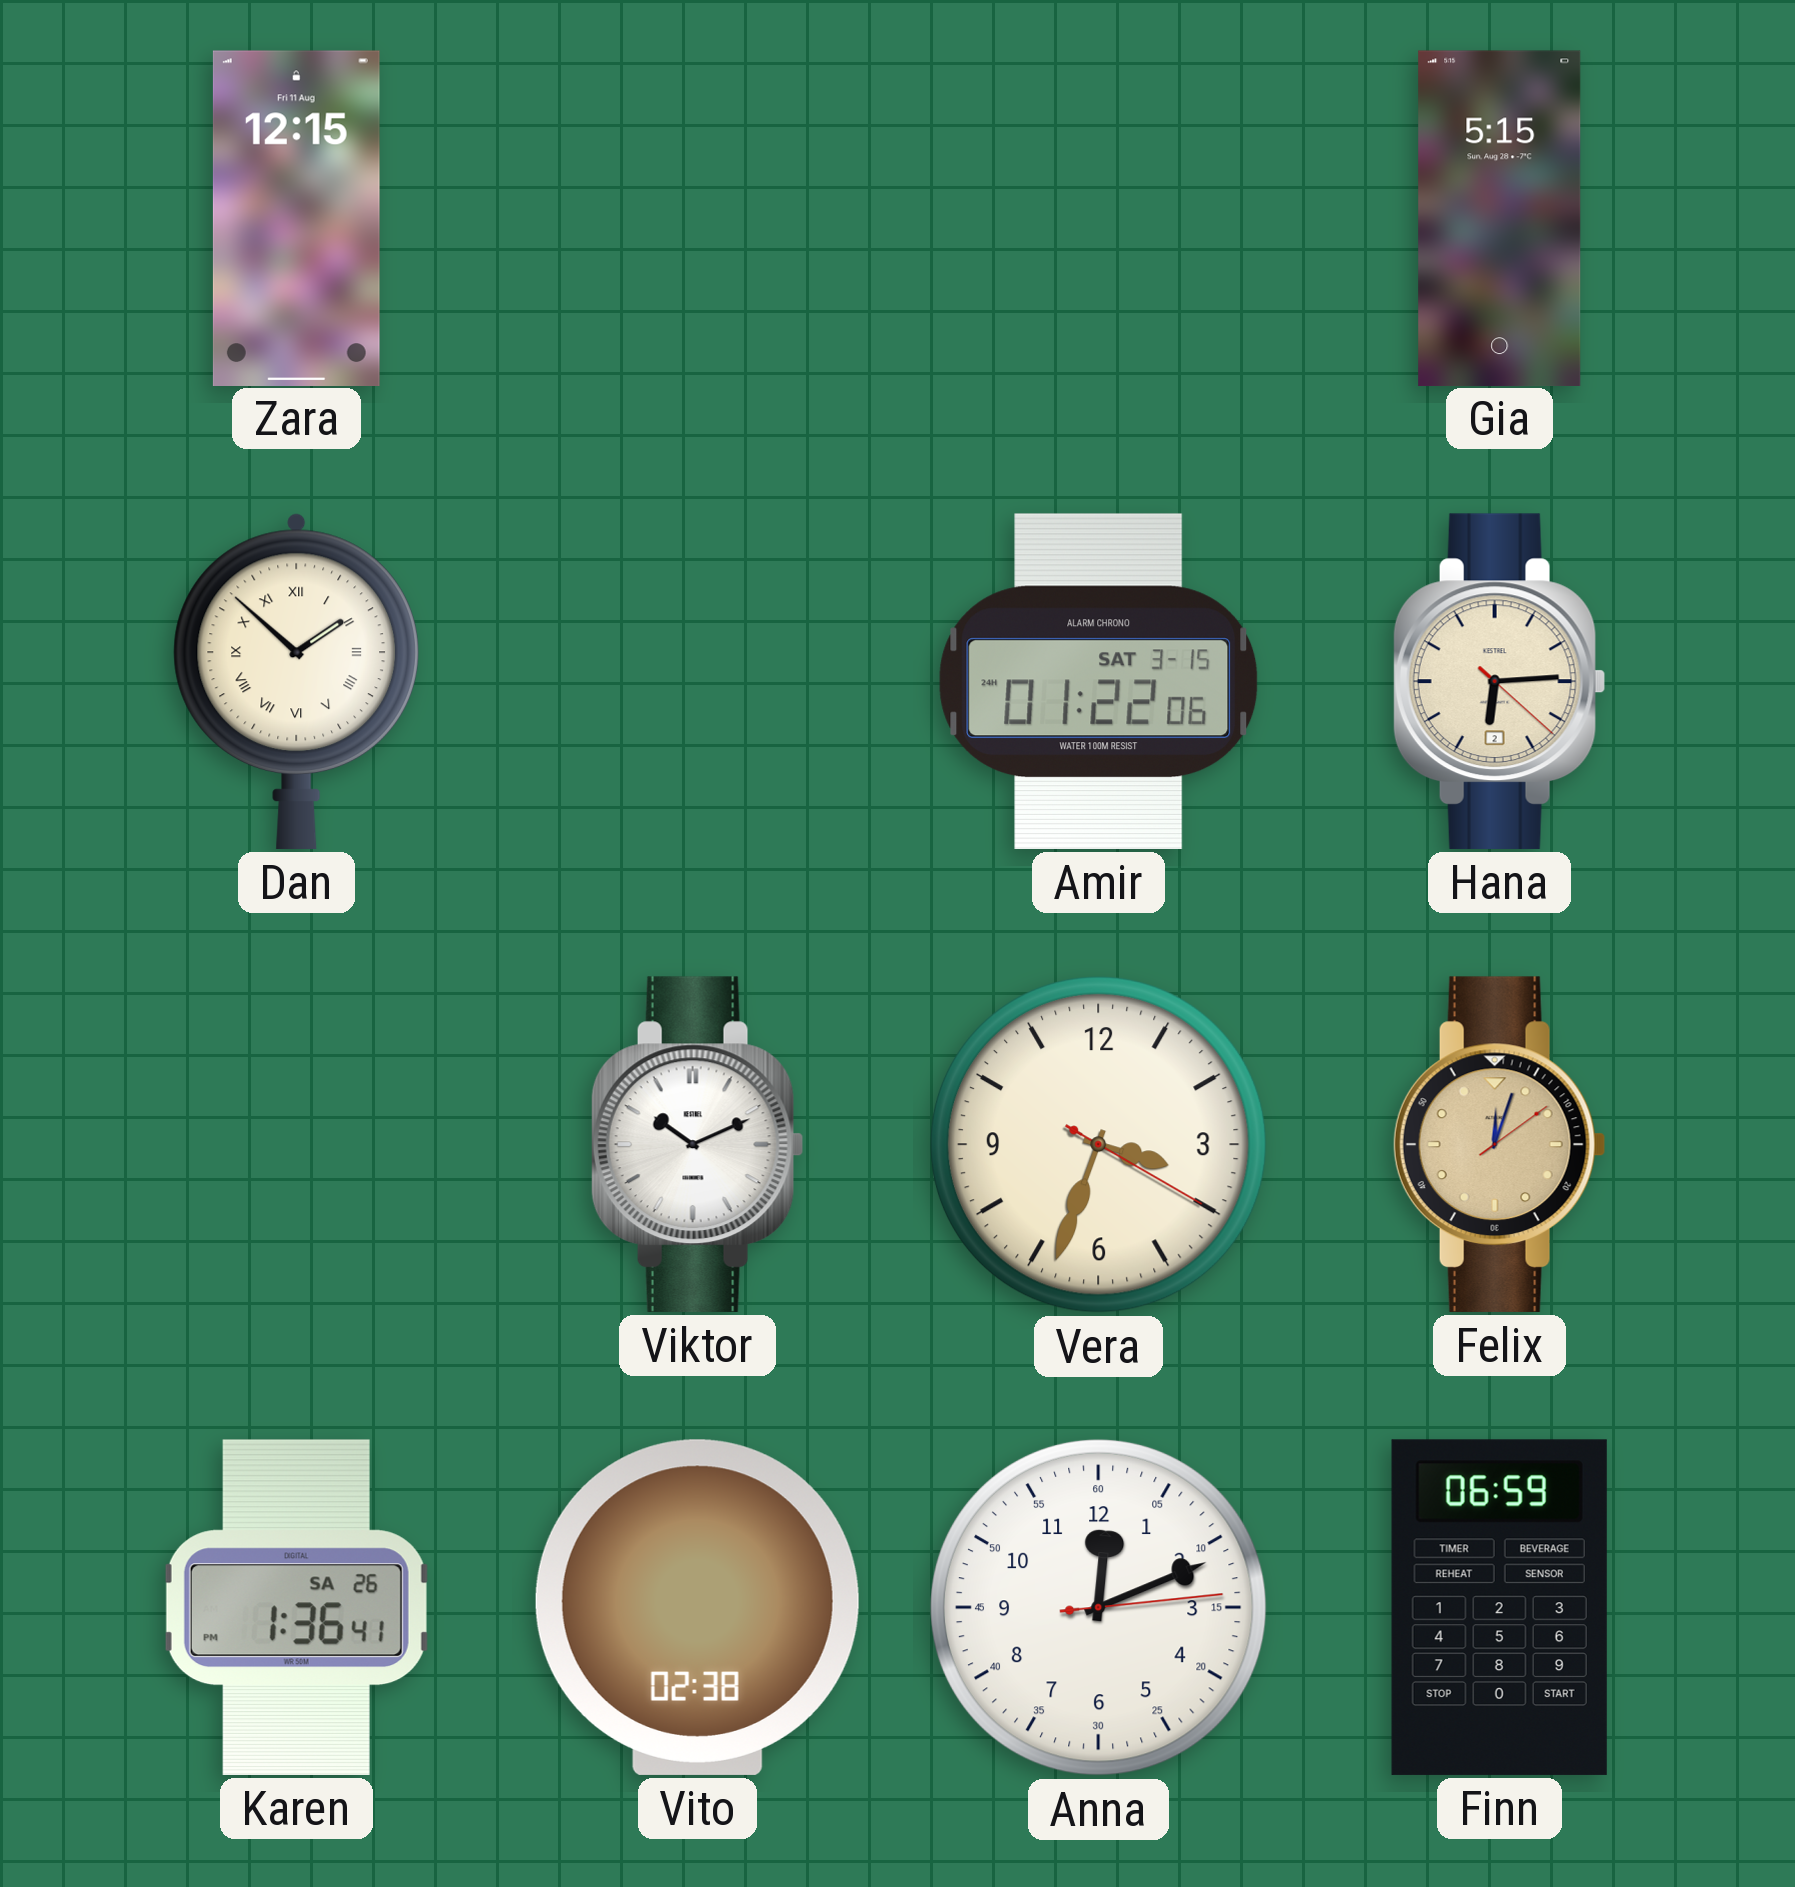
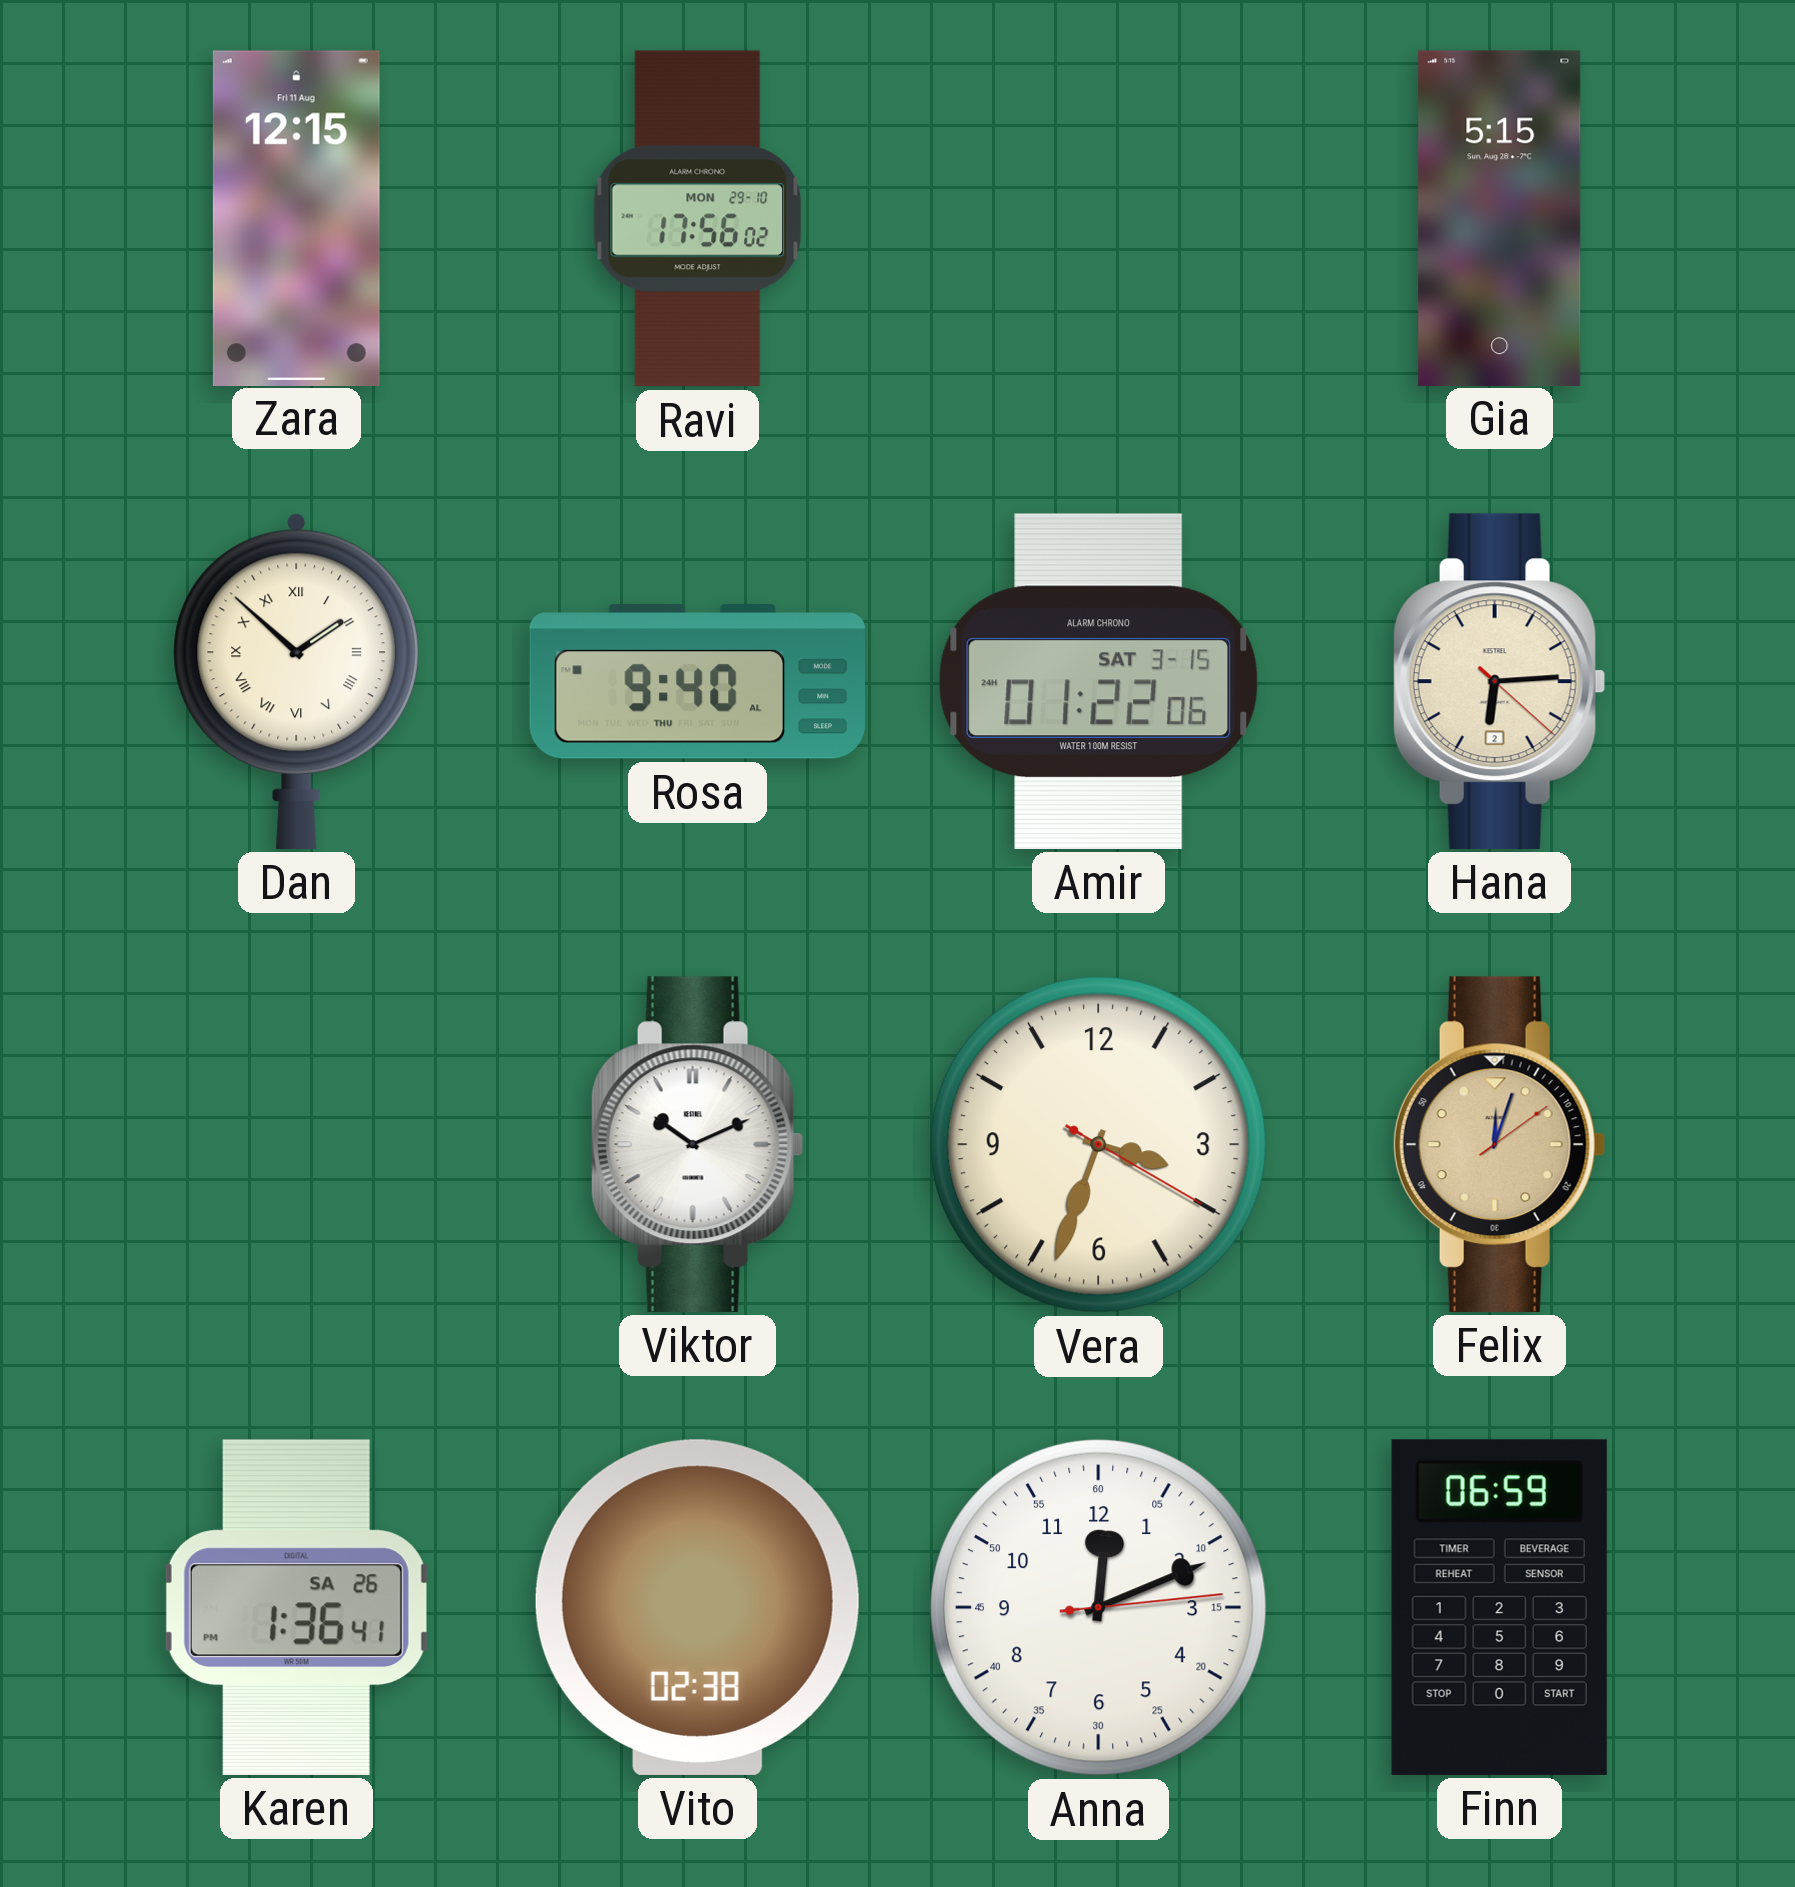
Ravi: none -> 17:56
Rosa: none -> 9:40
